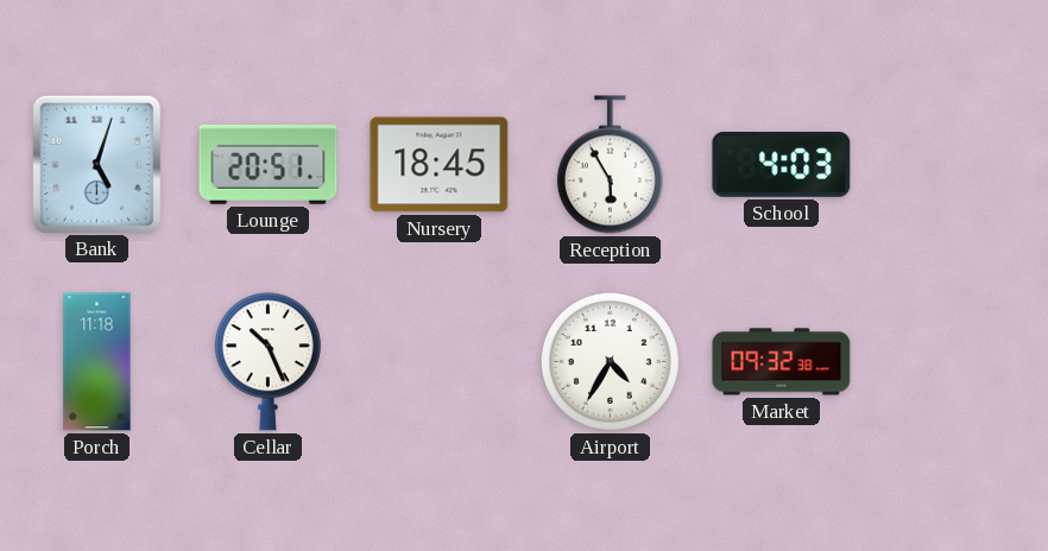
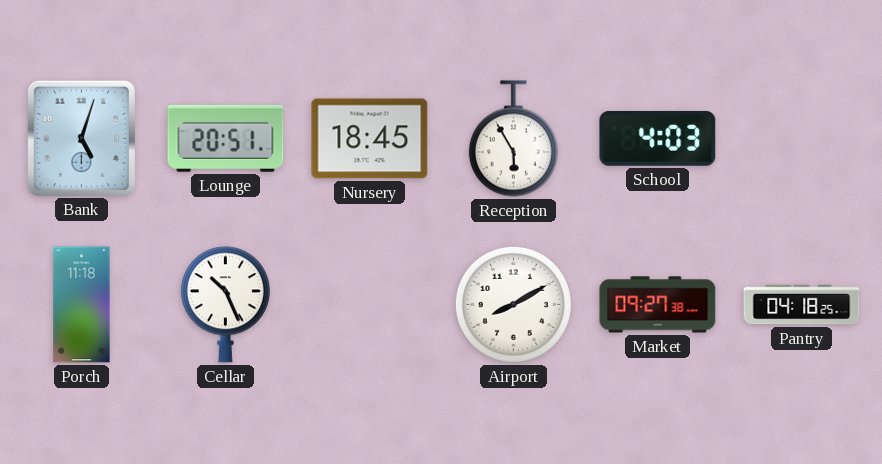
Airport: 4:35 -> 8:10
Market: 09:32 -> 09:27
Pantry: none -> 04:18
